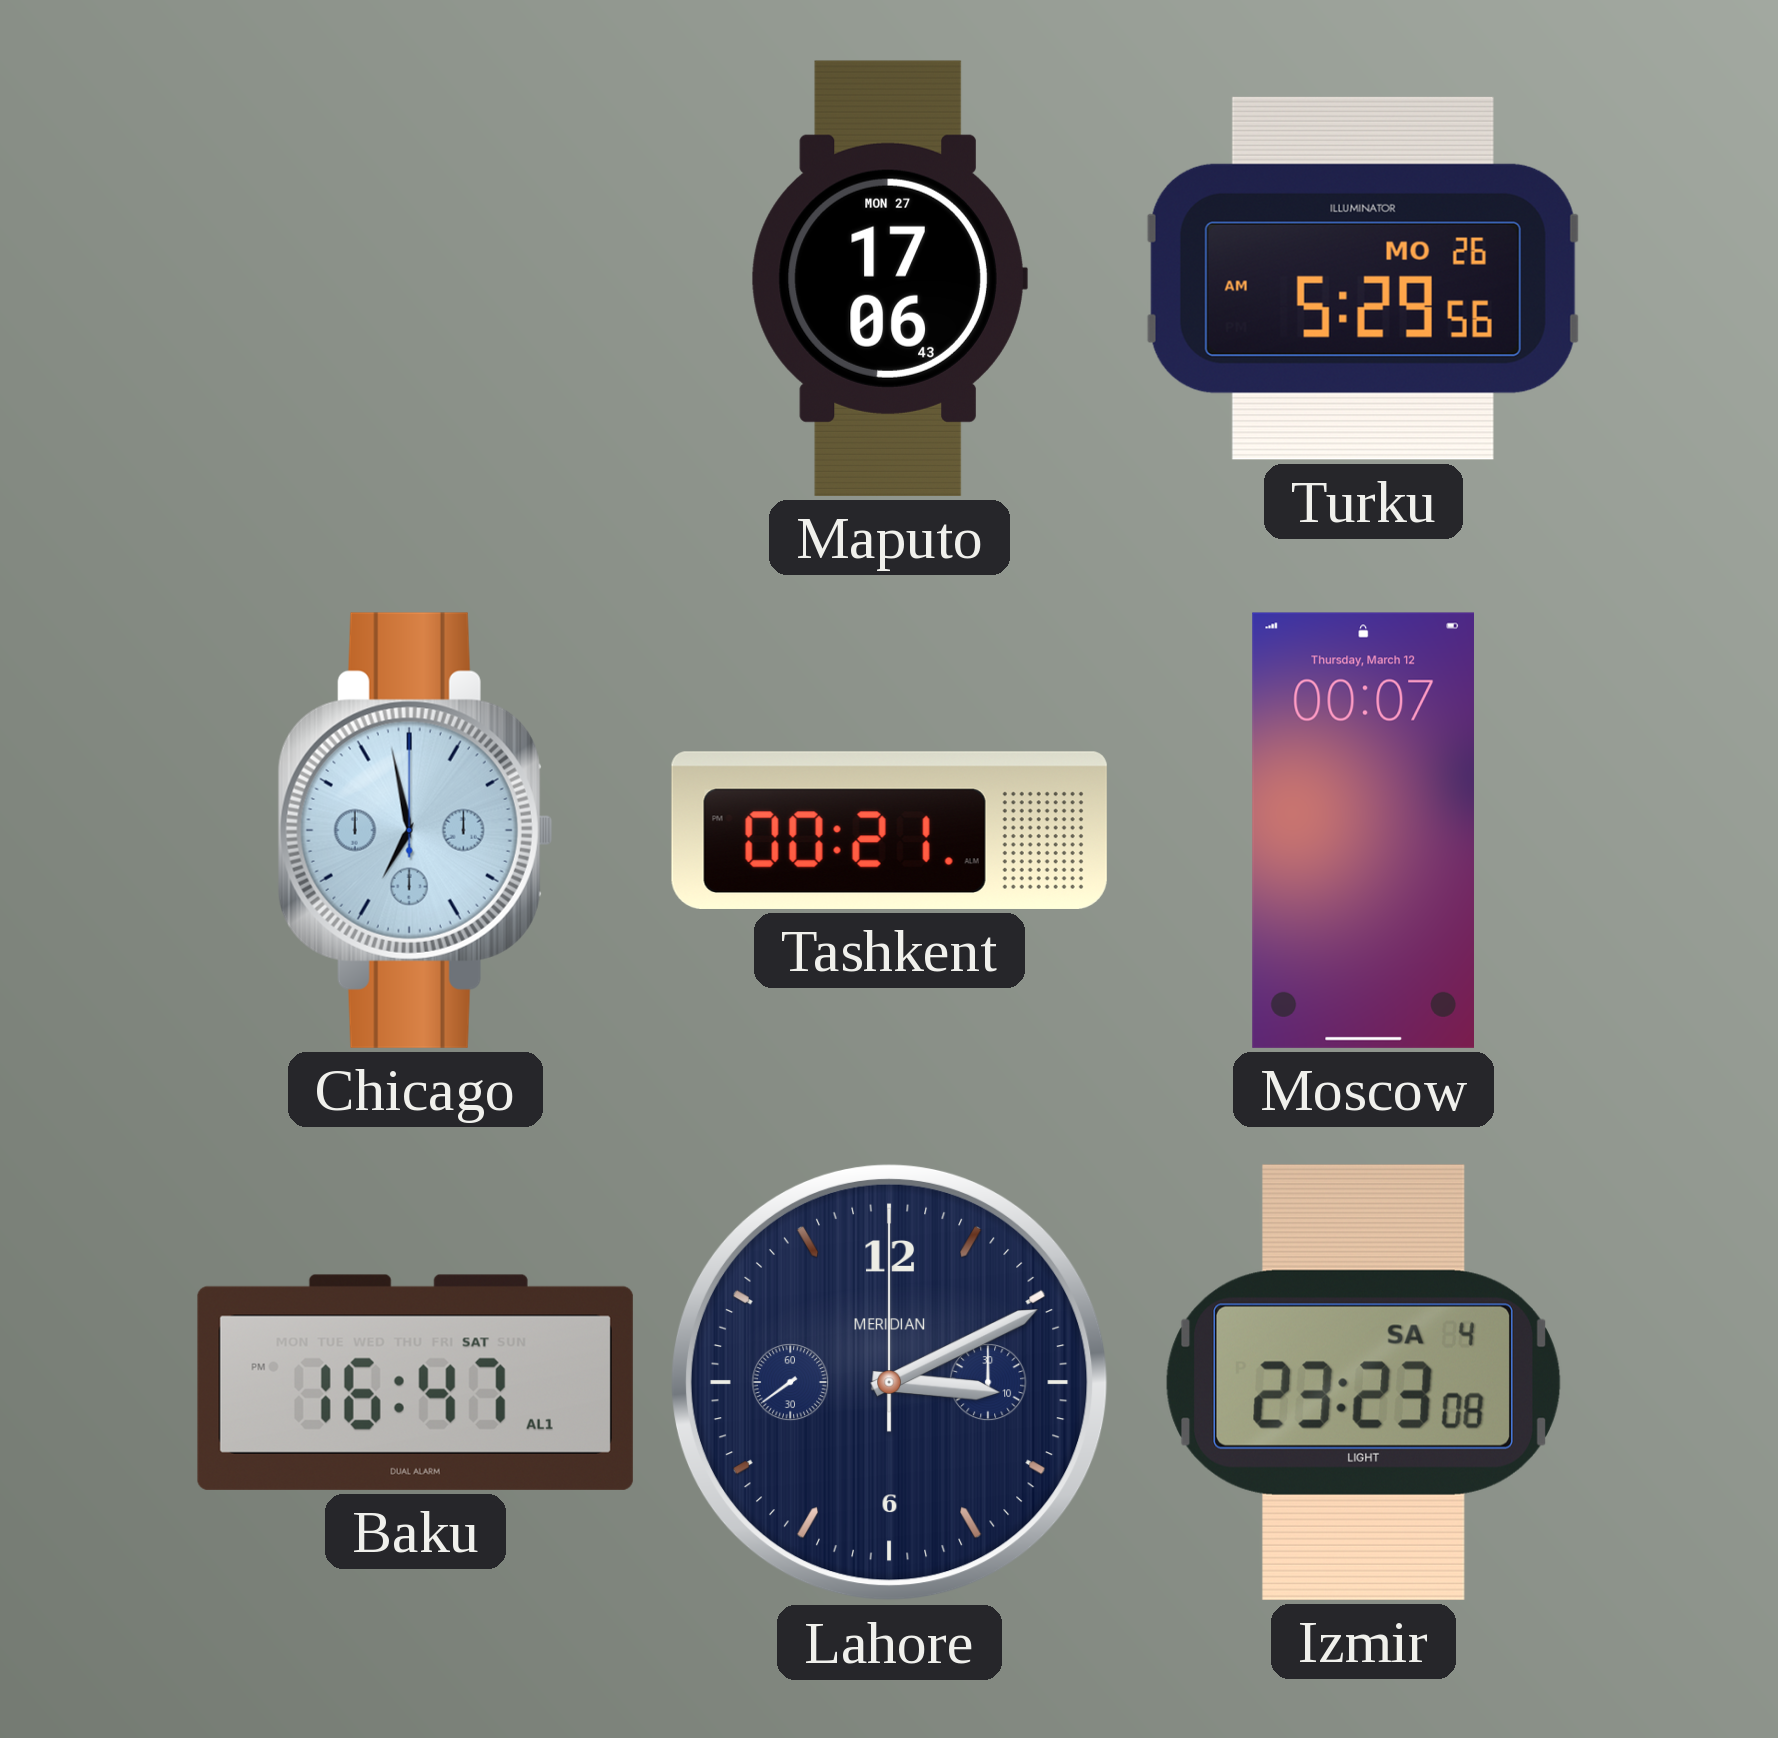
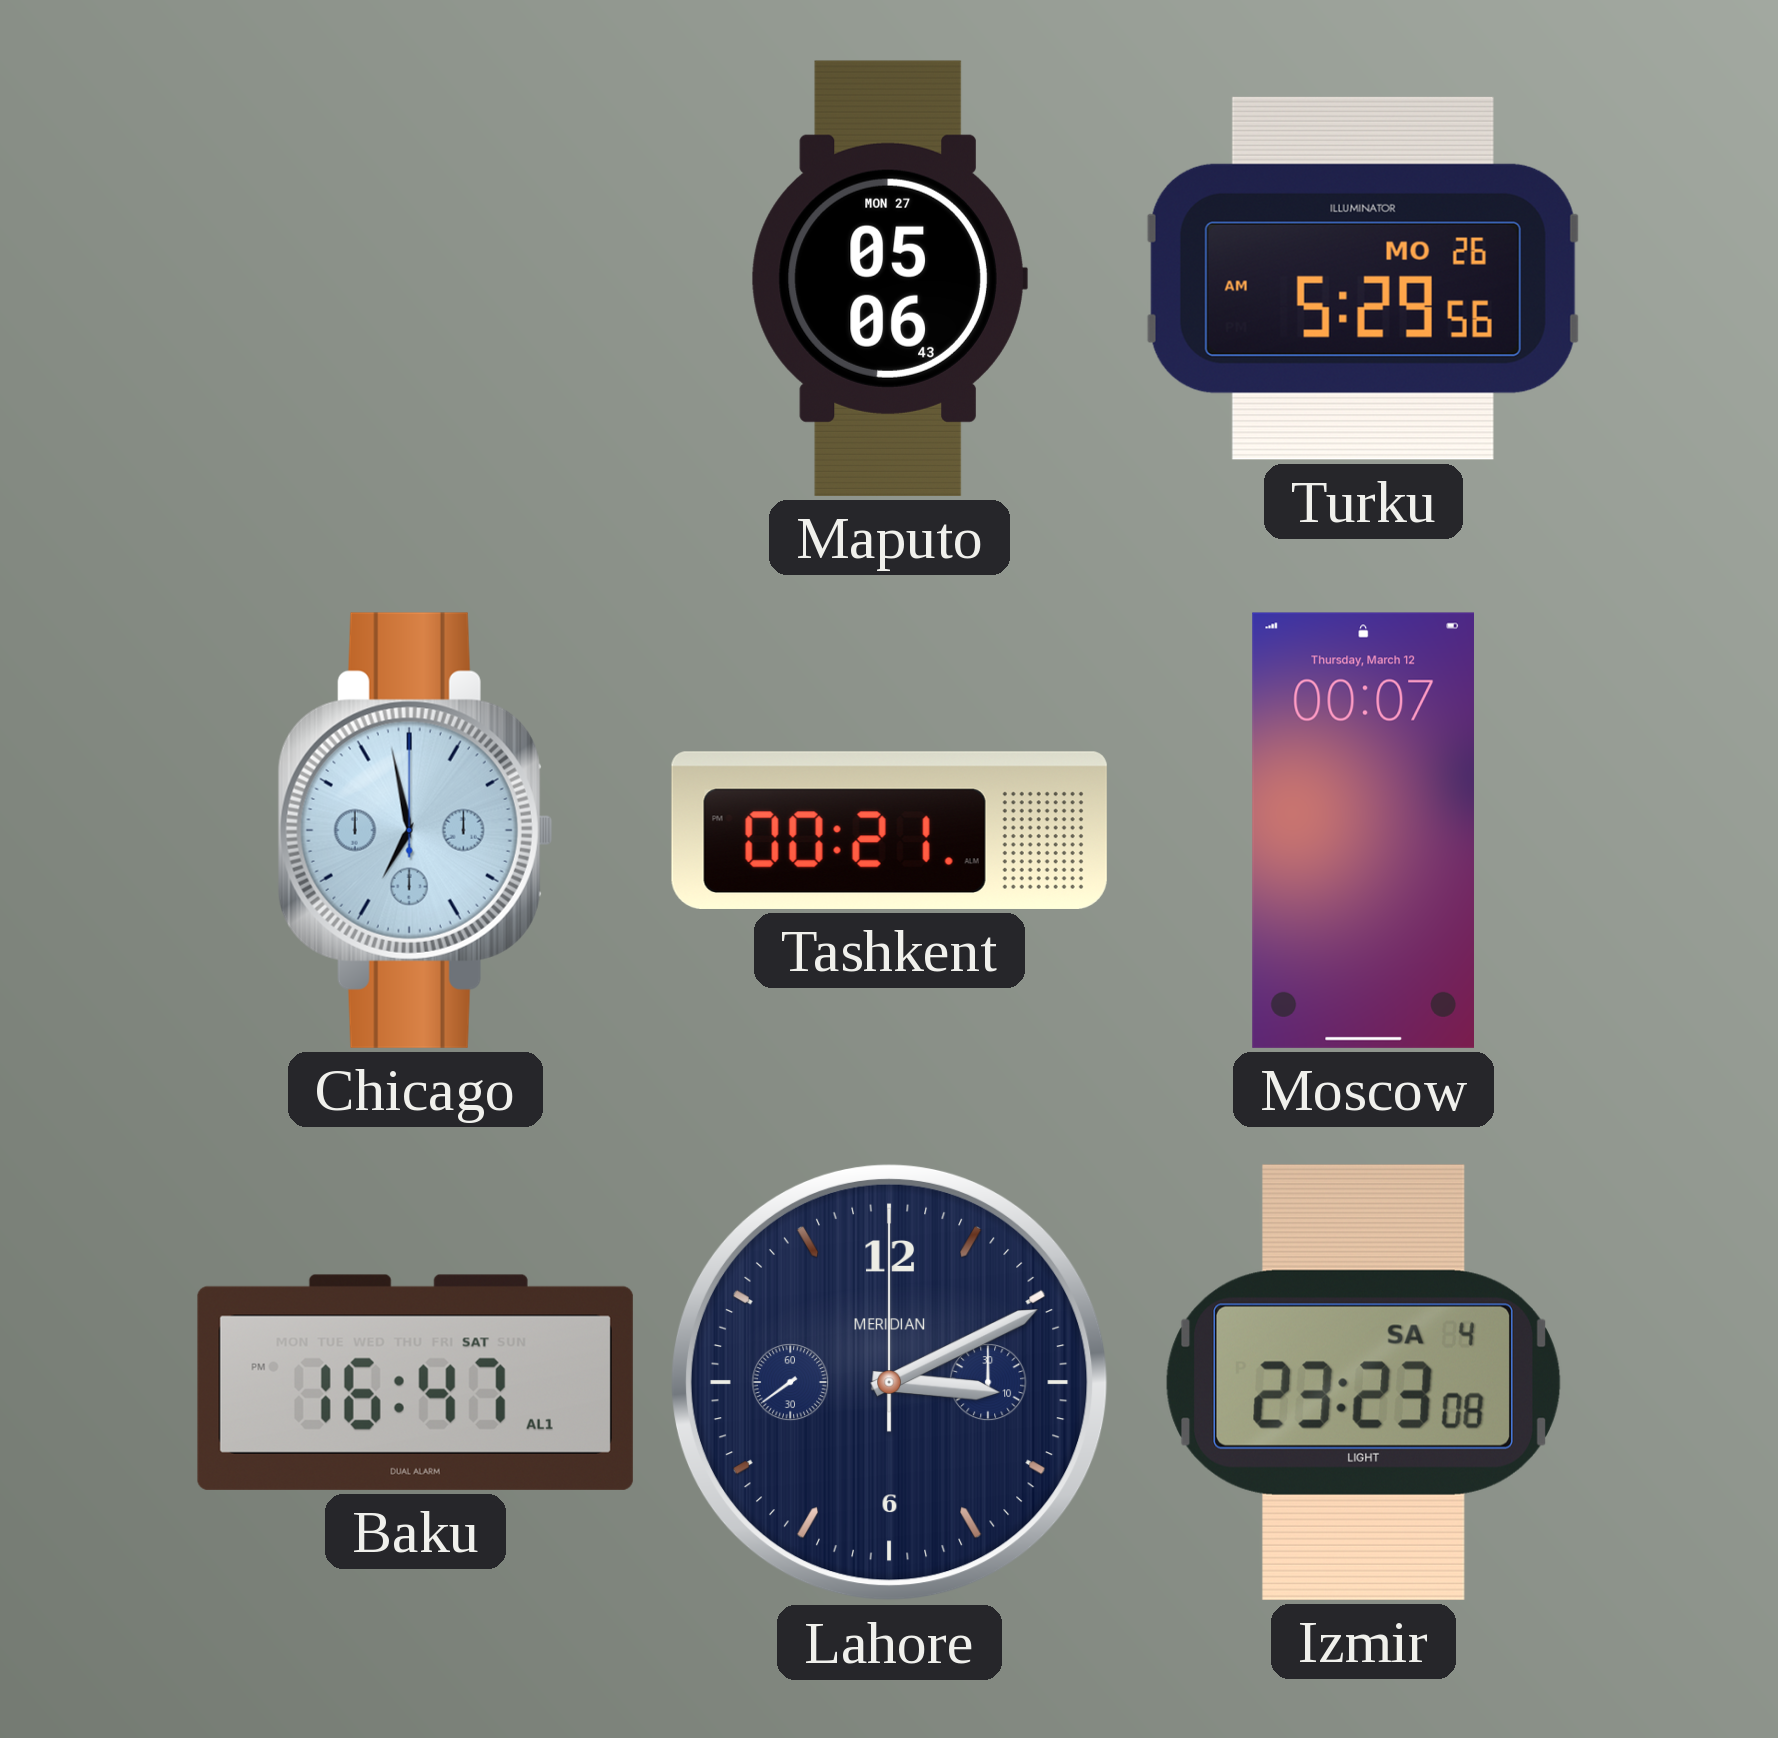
Maputo: 17:06 -> 05:06
